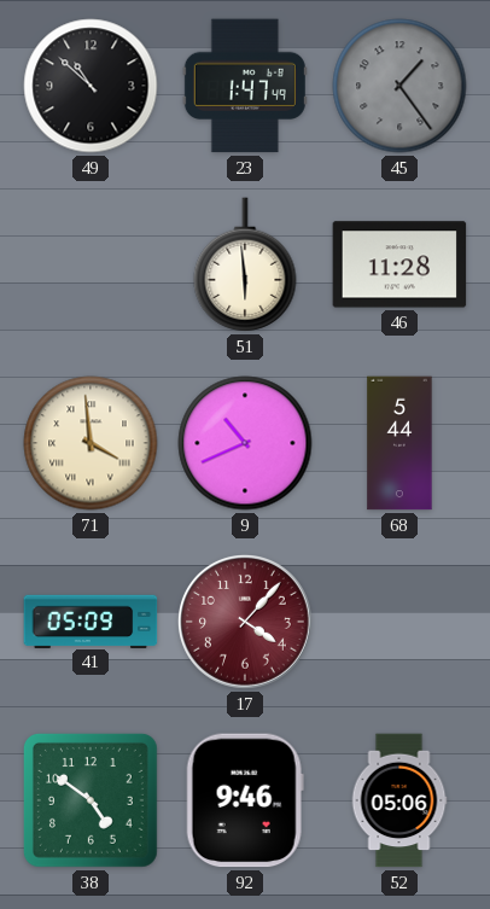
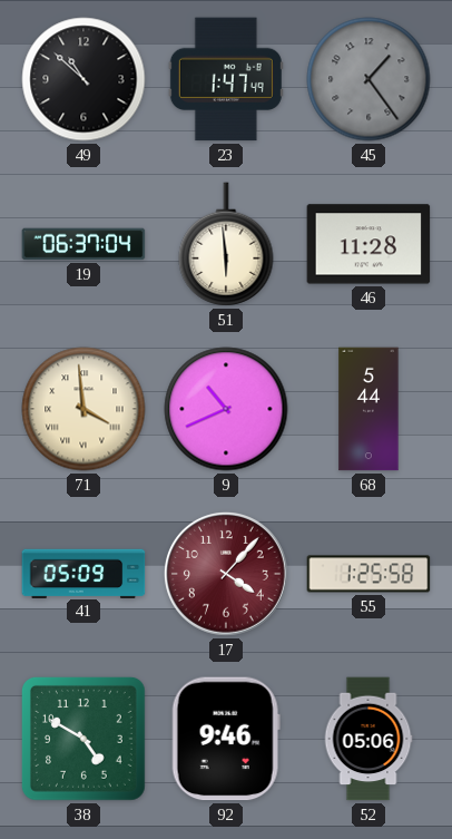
19: none -> 06:37
55: none -> 1:25
38: 4:51 -> 4:50
